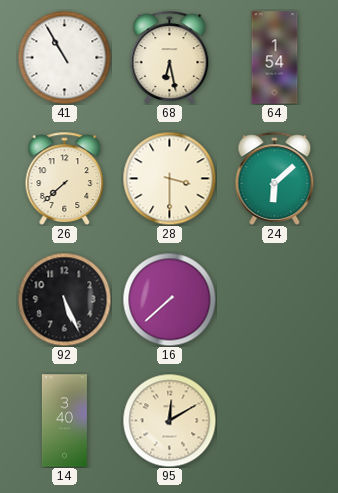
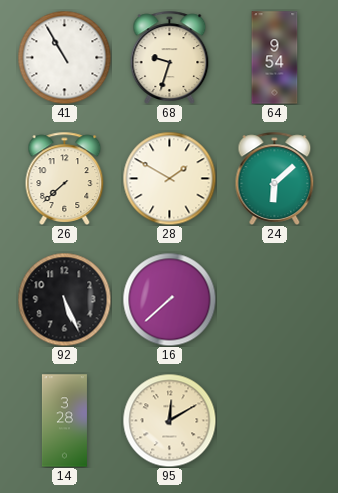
68: 6:28 -> 9:33
64: 1:54 -> 9:54
28: 3:30 -> 1:50
14: 3:40 -> 3:28
